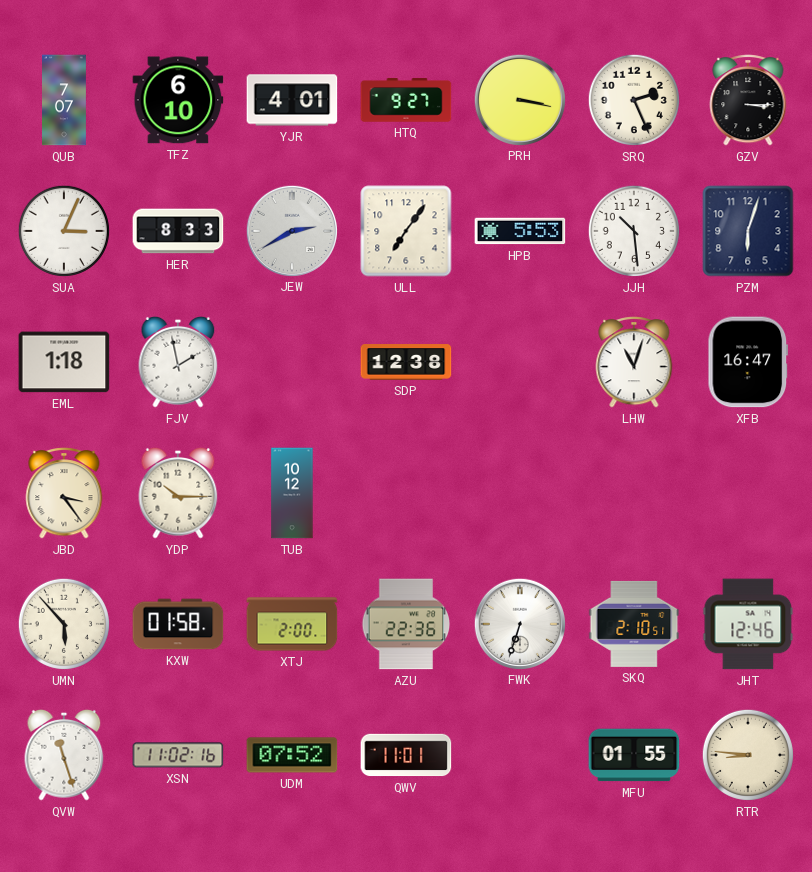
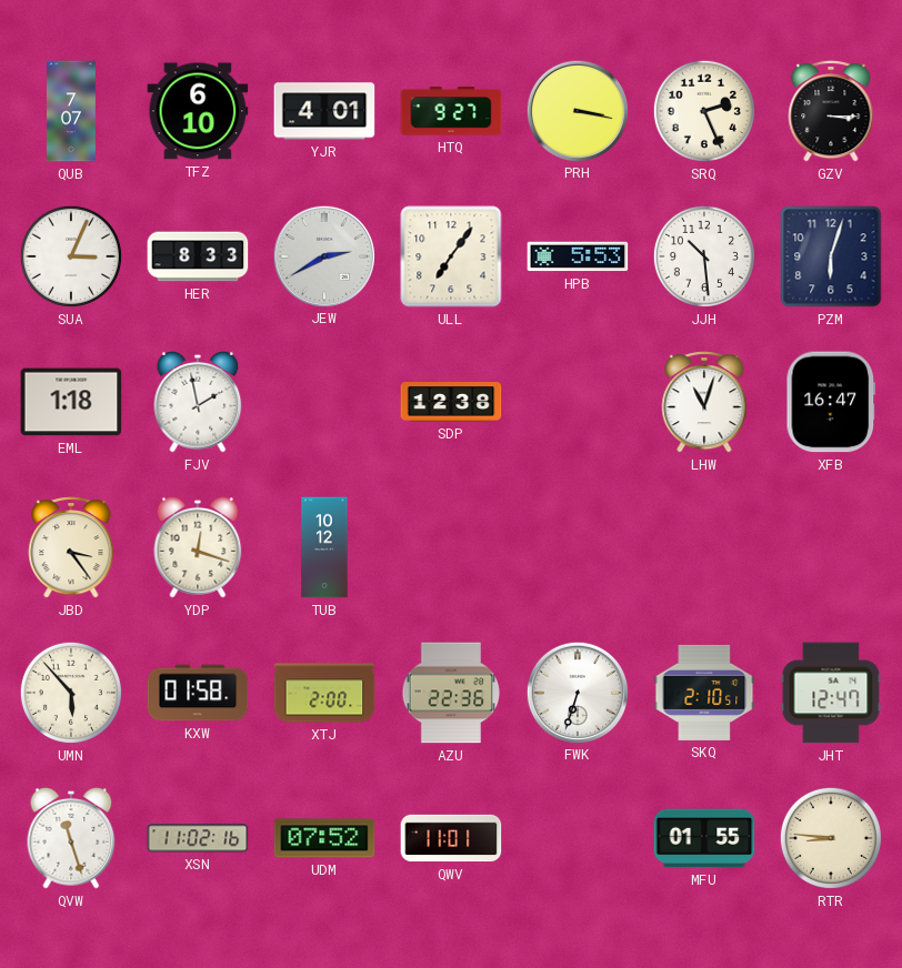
YDP: 10:15 -> 12:18
JHT: 12:46 -> 12:47
